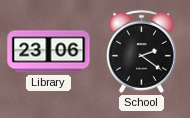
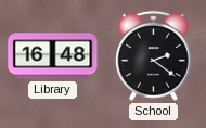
Library: 23:06 -> 16:48
